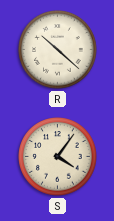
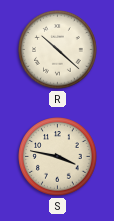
S: 4:06 -> 3:47
